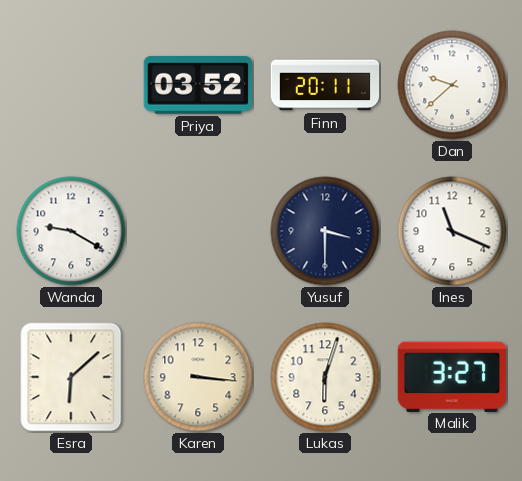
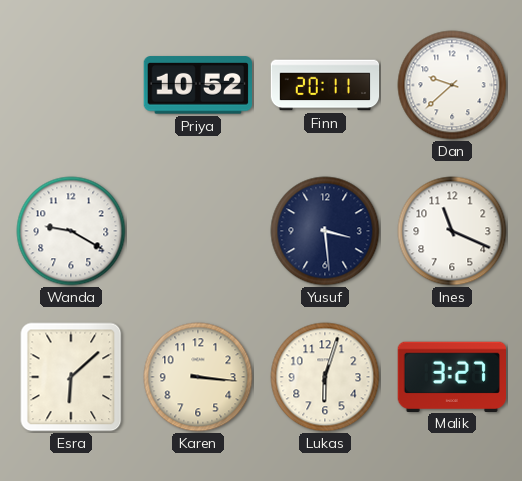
Priya: 03:52 -> 10:52
Yusuf: 3:30 -> 3:29
